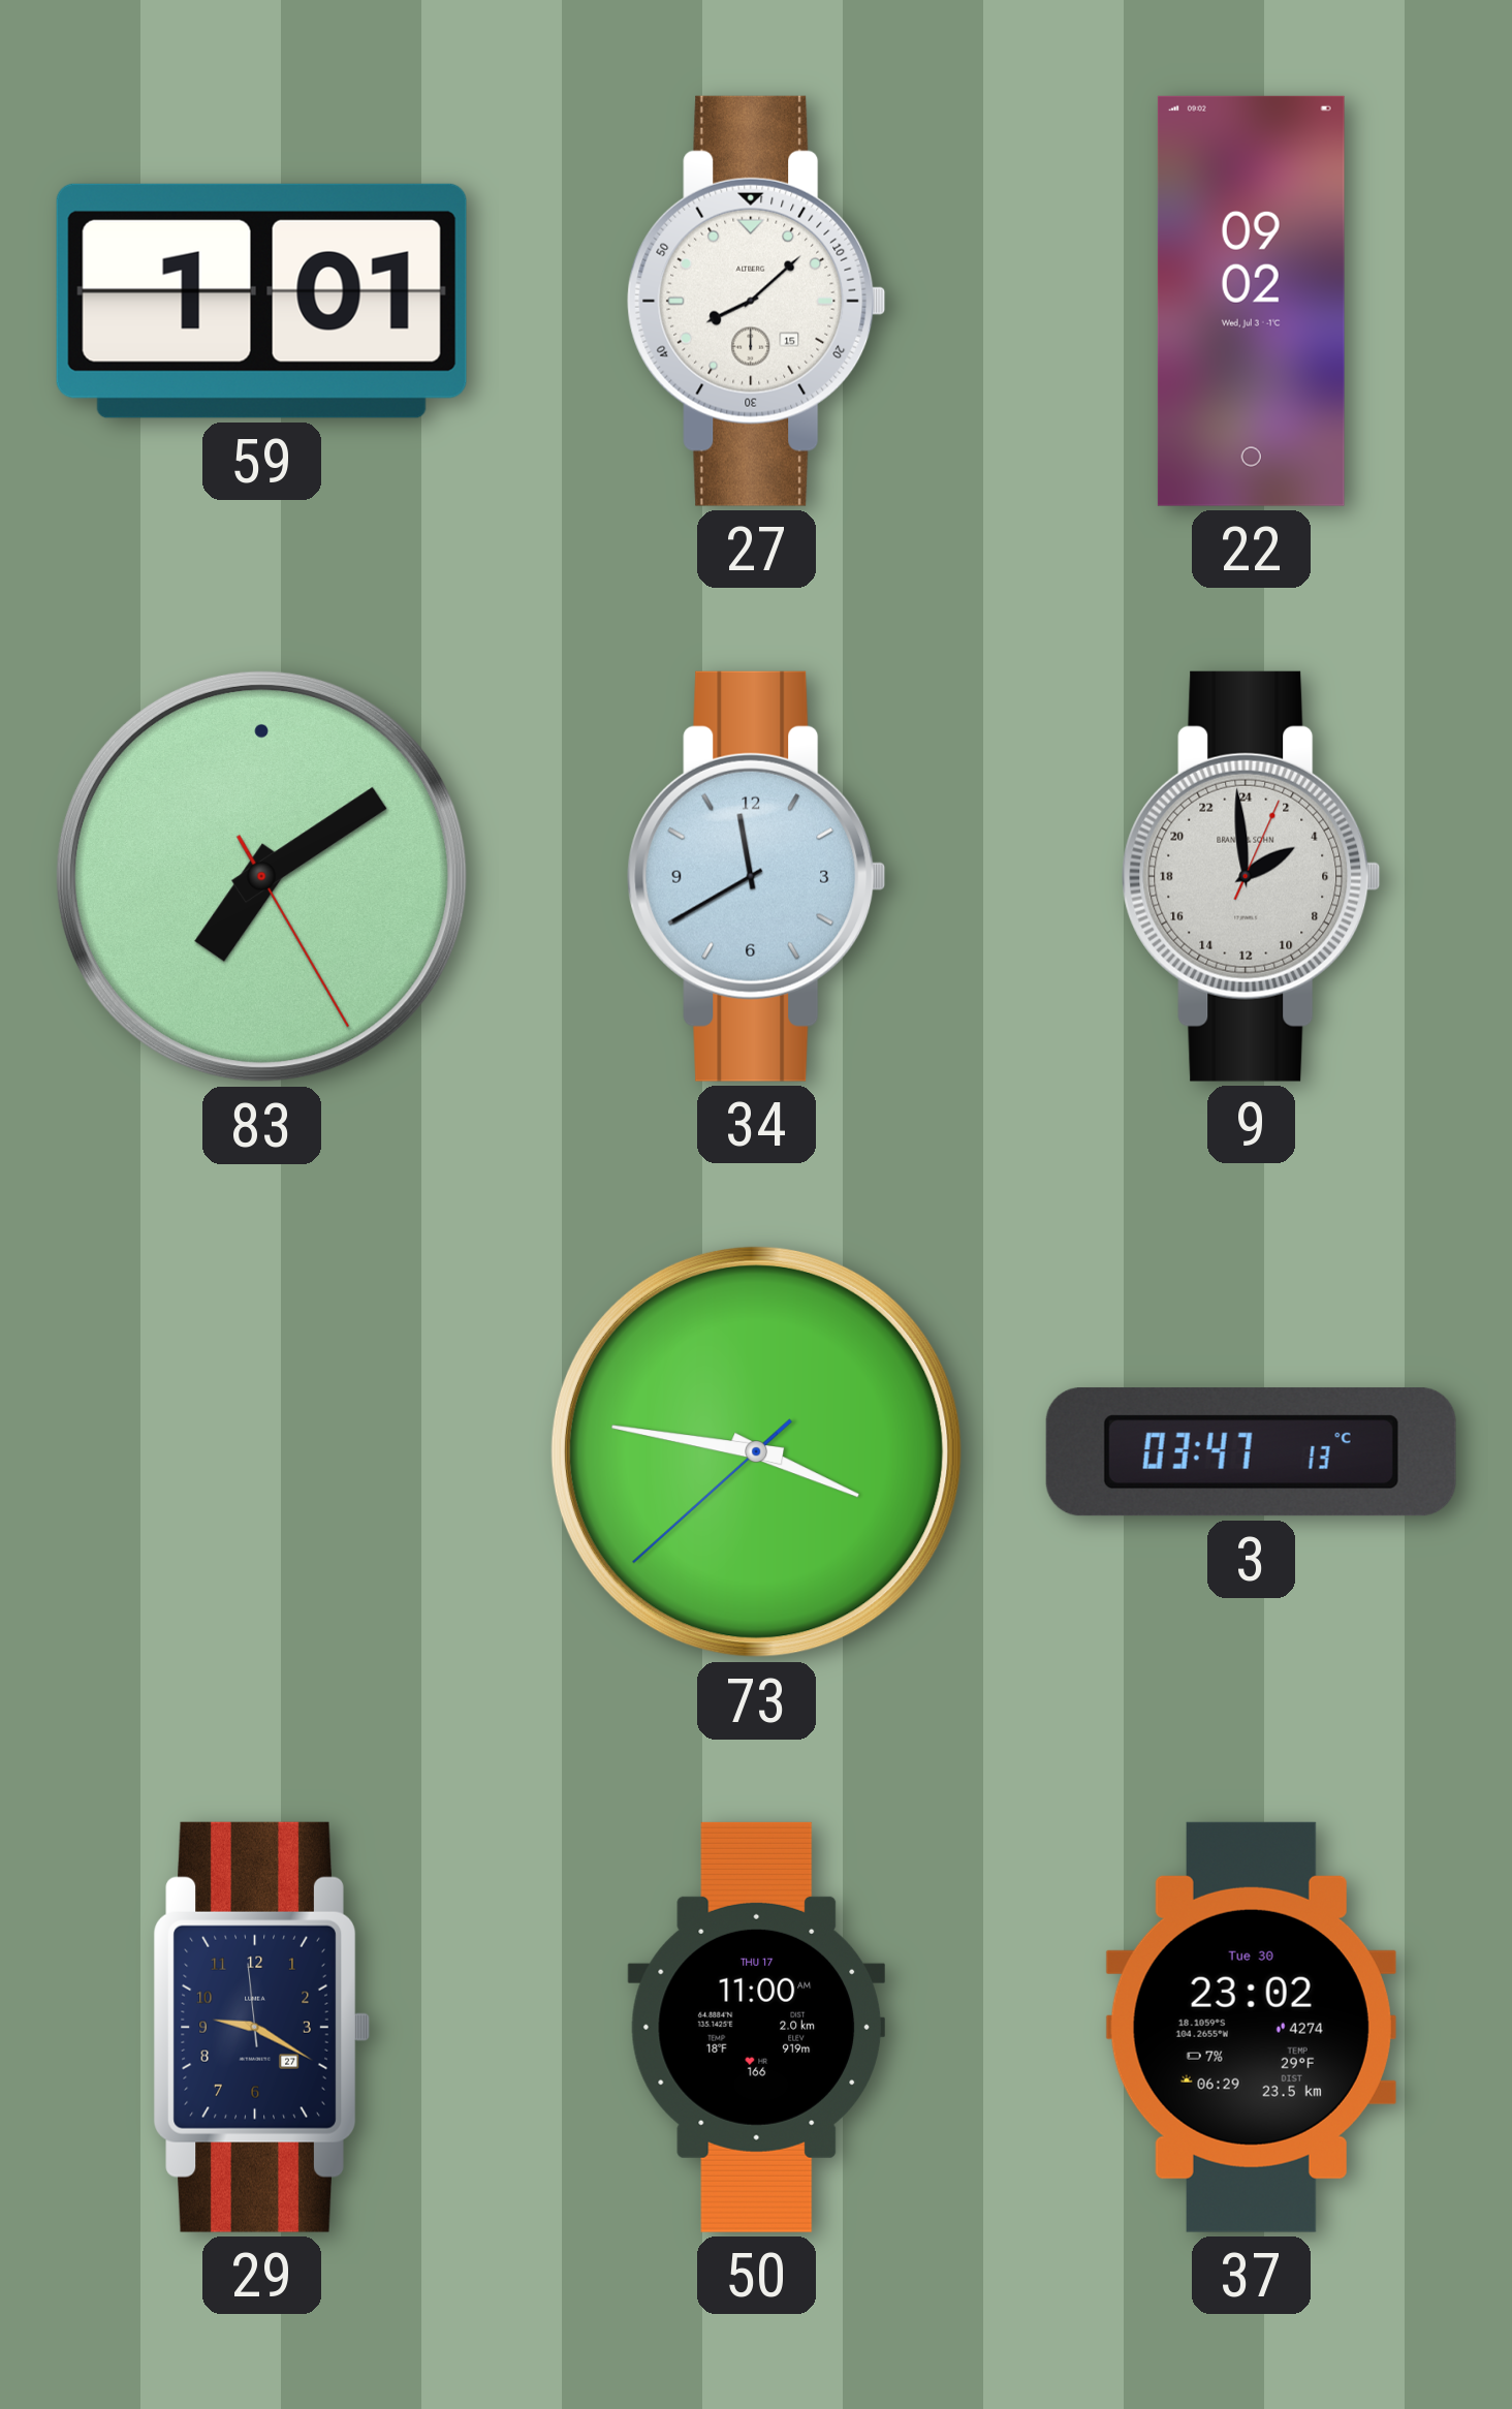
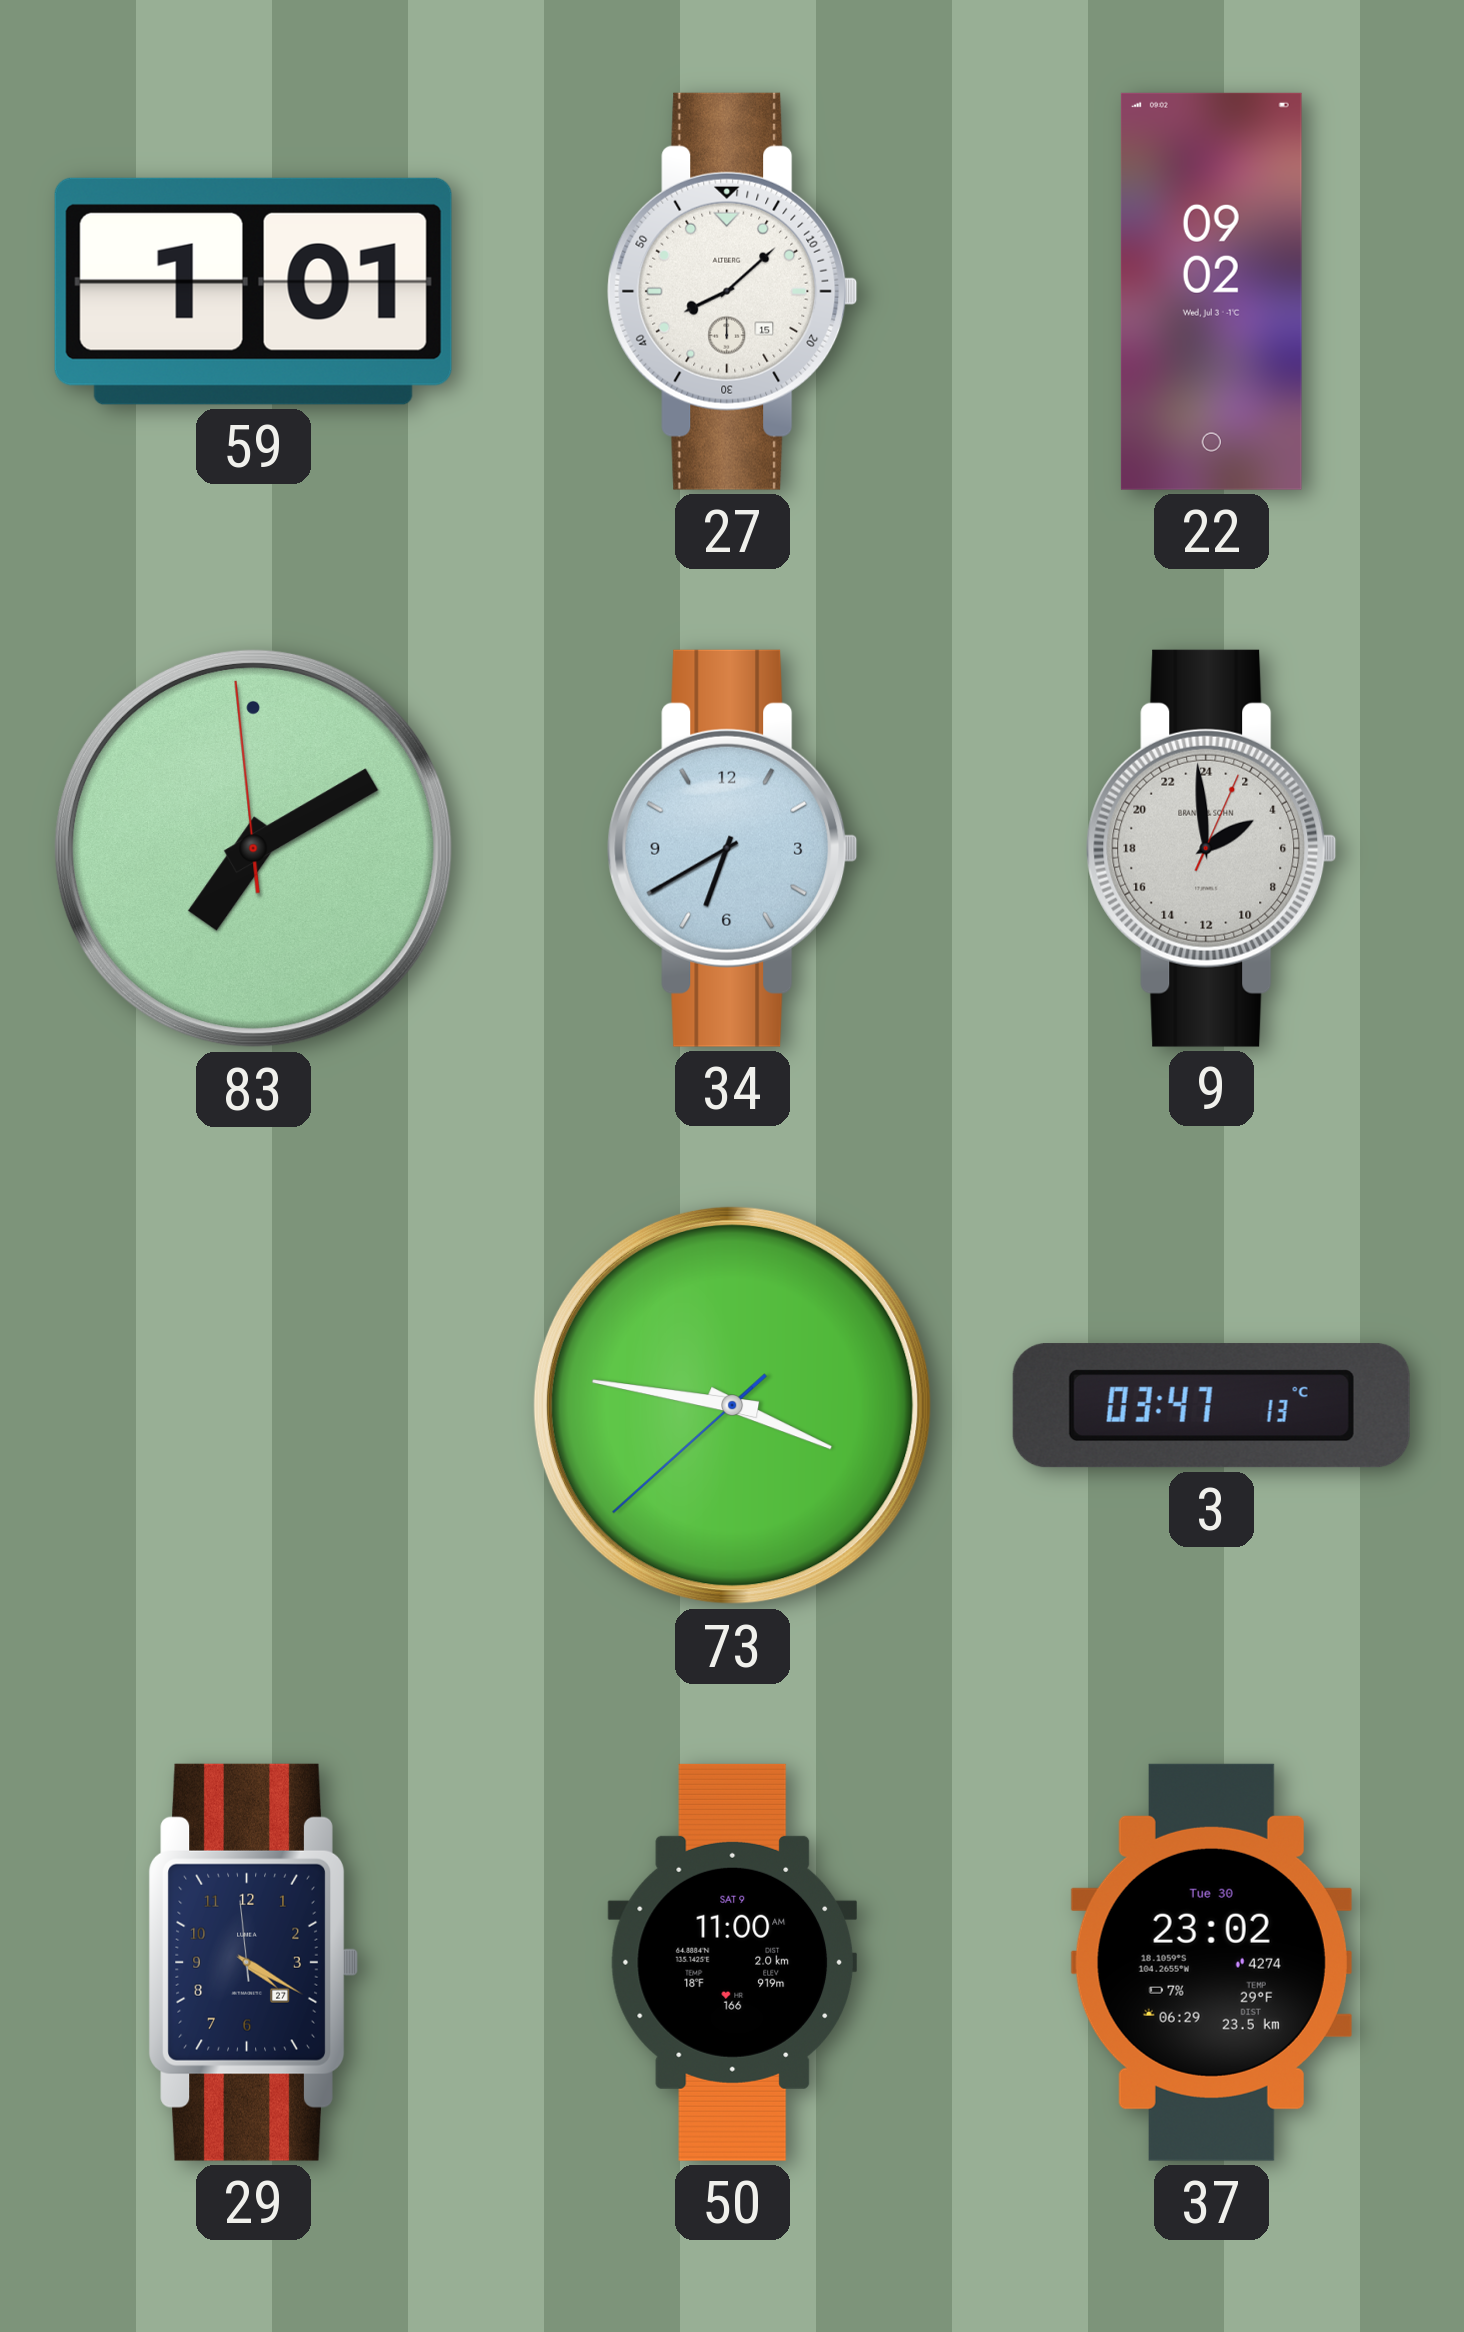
83: 7:09:25 -> 7:09:59
34: 11:40 -> 6:40
29: 9:19 -> 4:19
50 date: THU 17 -> SAT 9
